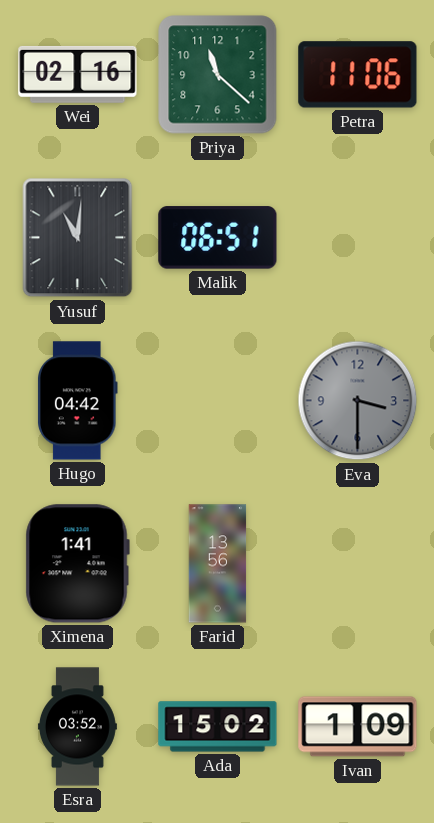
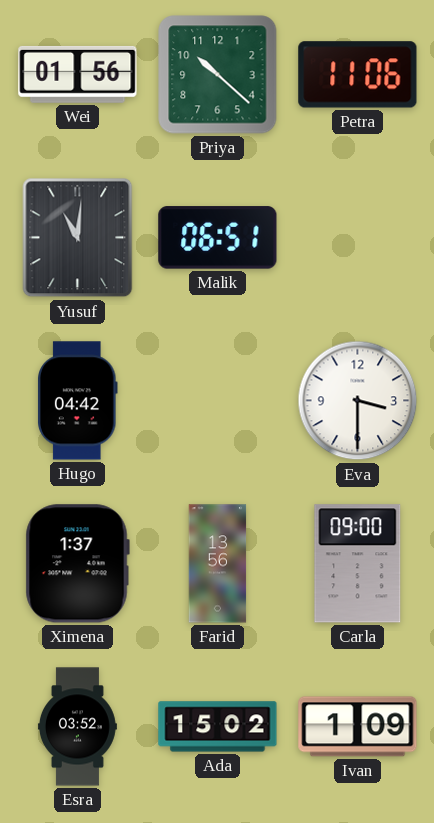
Wei: 02:16 -> 01:56
Priya: 11:22 -> 10:22
Eva dial: grey -> white
Ximena: 1:41 -> 1:37
Carla: none -> 09:00
